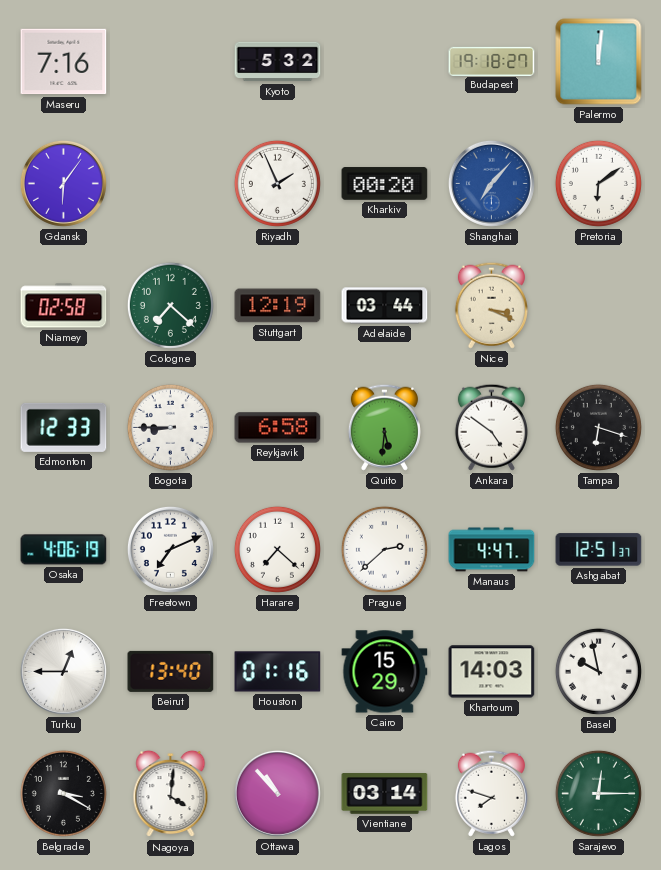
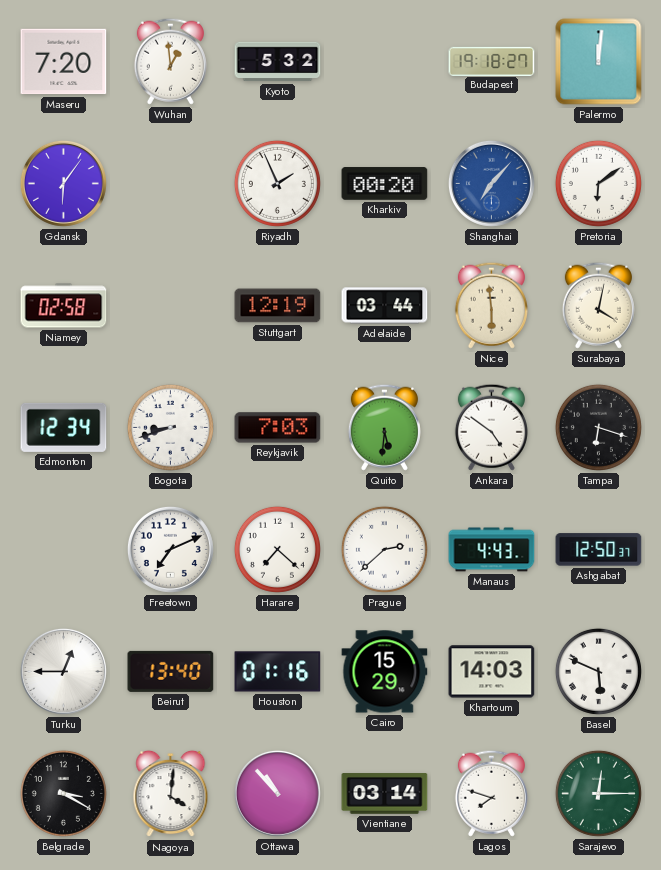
Maseru: 7:16 -> 7:20
Wuhan: none -> 12:59
Cologne: 7:22 -> none
Nice: 3:19 -> 5:59
Surabaya: none -> 4:02
Edmonton: 12:33 -> 12:34
Bogota: 8:45 -> 8:42
Reykjavik: 6:58 -> 7:03
Osaka: 4:06 -> none
Manaus: 4:47 -> 4:43
Ashgabat: 12:51 -> 12:50
Basel: 9:58 -> 5:49
